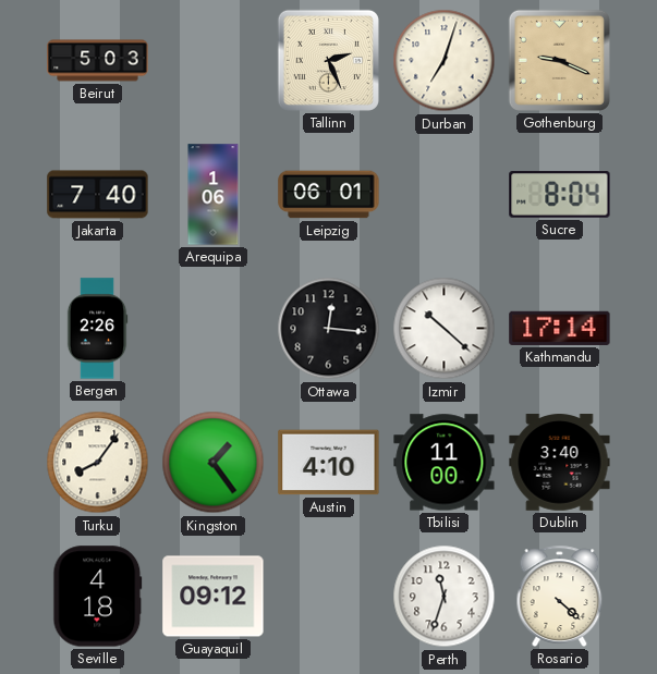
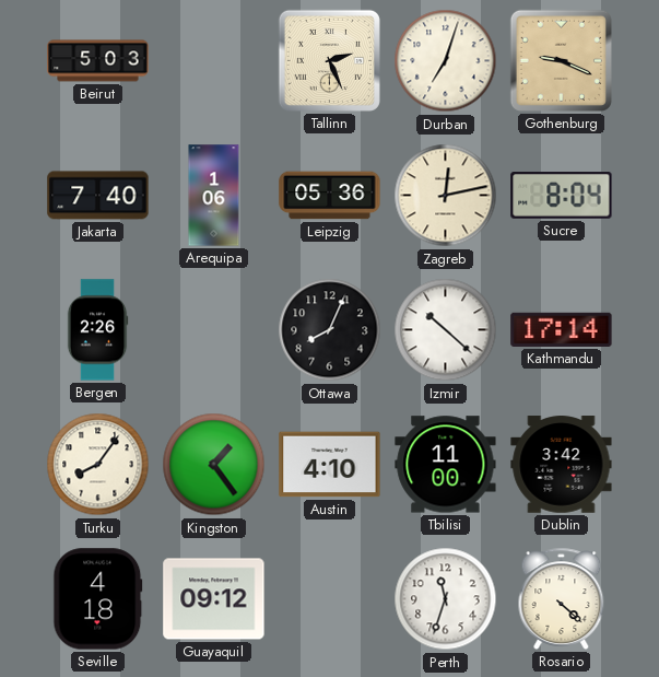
Leipzig: 06:01 -> 05:36
Zagreb: none -> 12:13
Ottawa: 12:16 -> 8:04
Dublin: 3:40 -> 3:42
